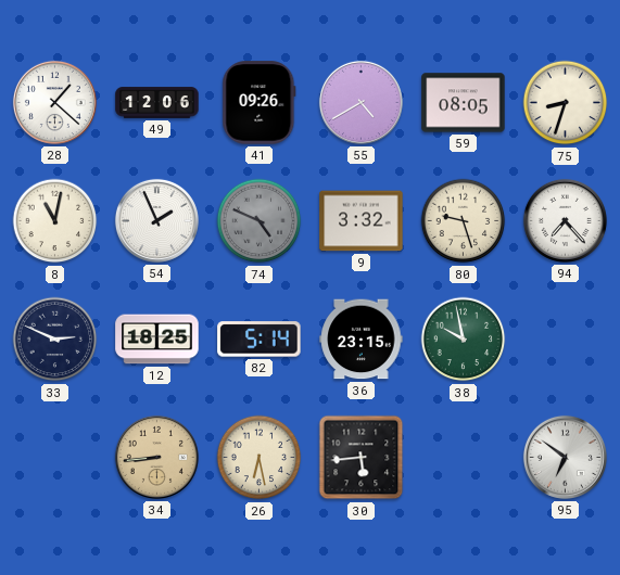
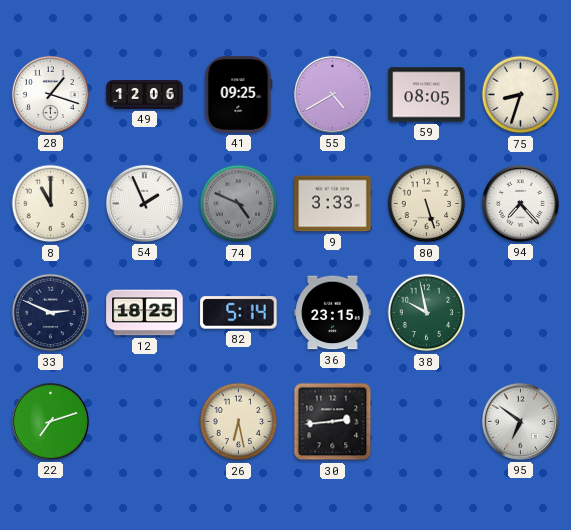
28: 1:22 -> 1:18
41: 09:26 -> 09:25
8: 11:02 -> 11:00
9: 3:32 -> 3:33
80: 9:27 -> 5:27
22: none -> 7:12
34: 8:44 -> none
30: 5:44 -> 2:44
